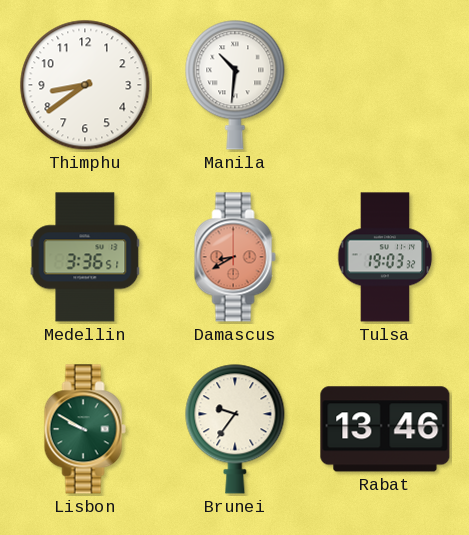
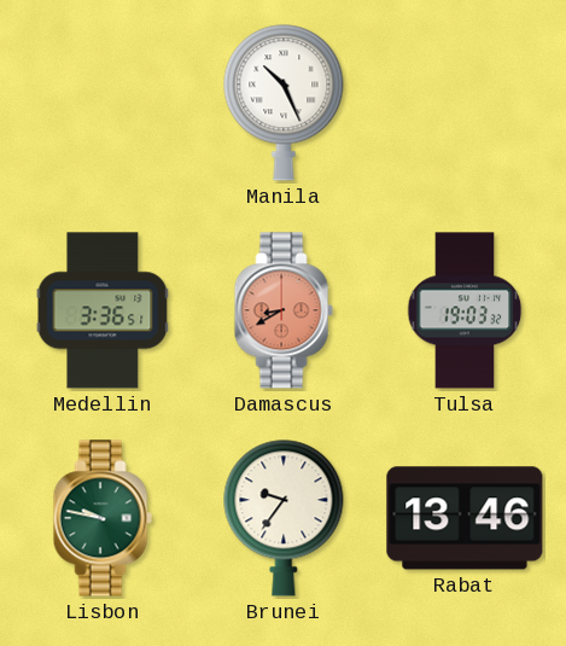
Thimphu: 8:39 -> none
Manila: 10:31 -> 10:26
Lisbon: 9:50 -> 9:47
